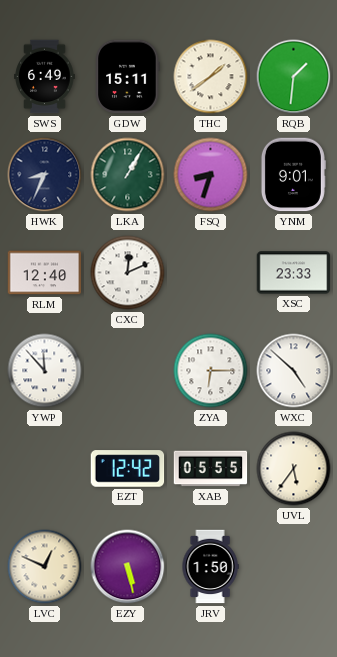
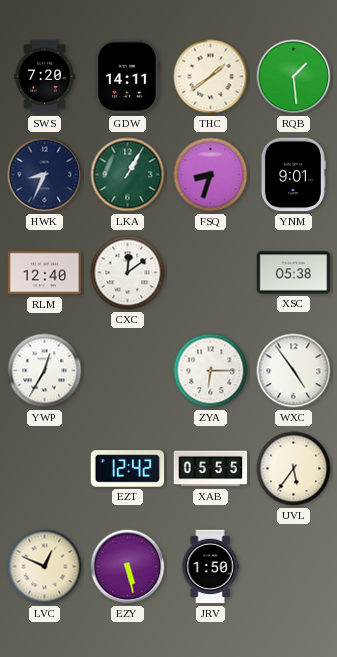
SWS: 6:49 -> 7:20
GDW: 15:11 -> 14:11
RQB: 1:31 -> 1:29
CXC: 12:11 -> 12:09
XSC: 23:33 -> 05:38
YWP: 11:53 -> 12:35
WXC: 4:52 -> 4:54
